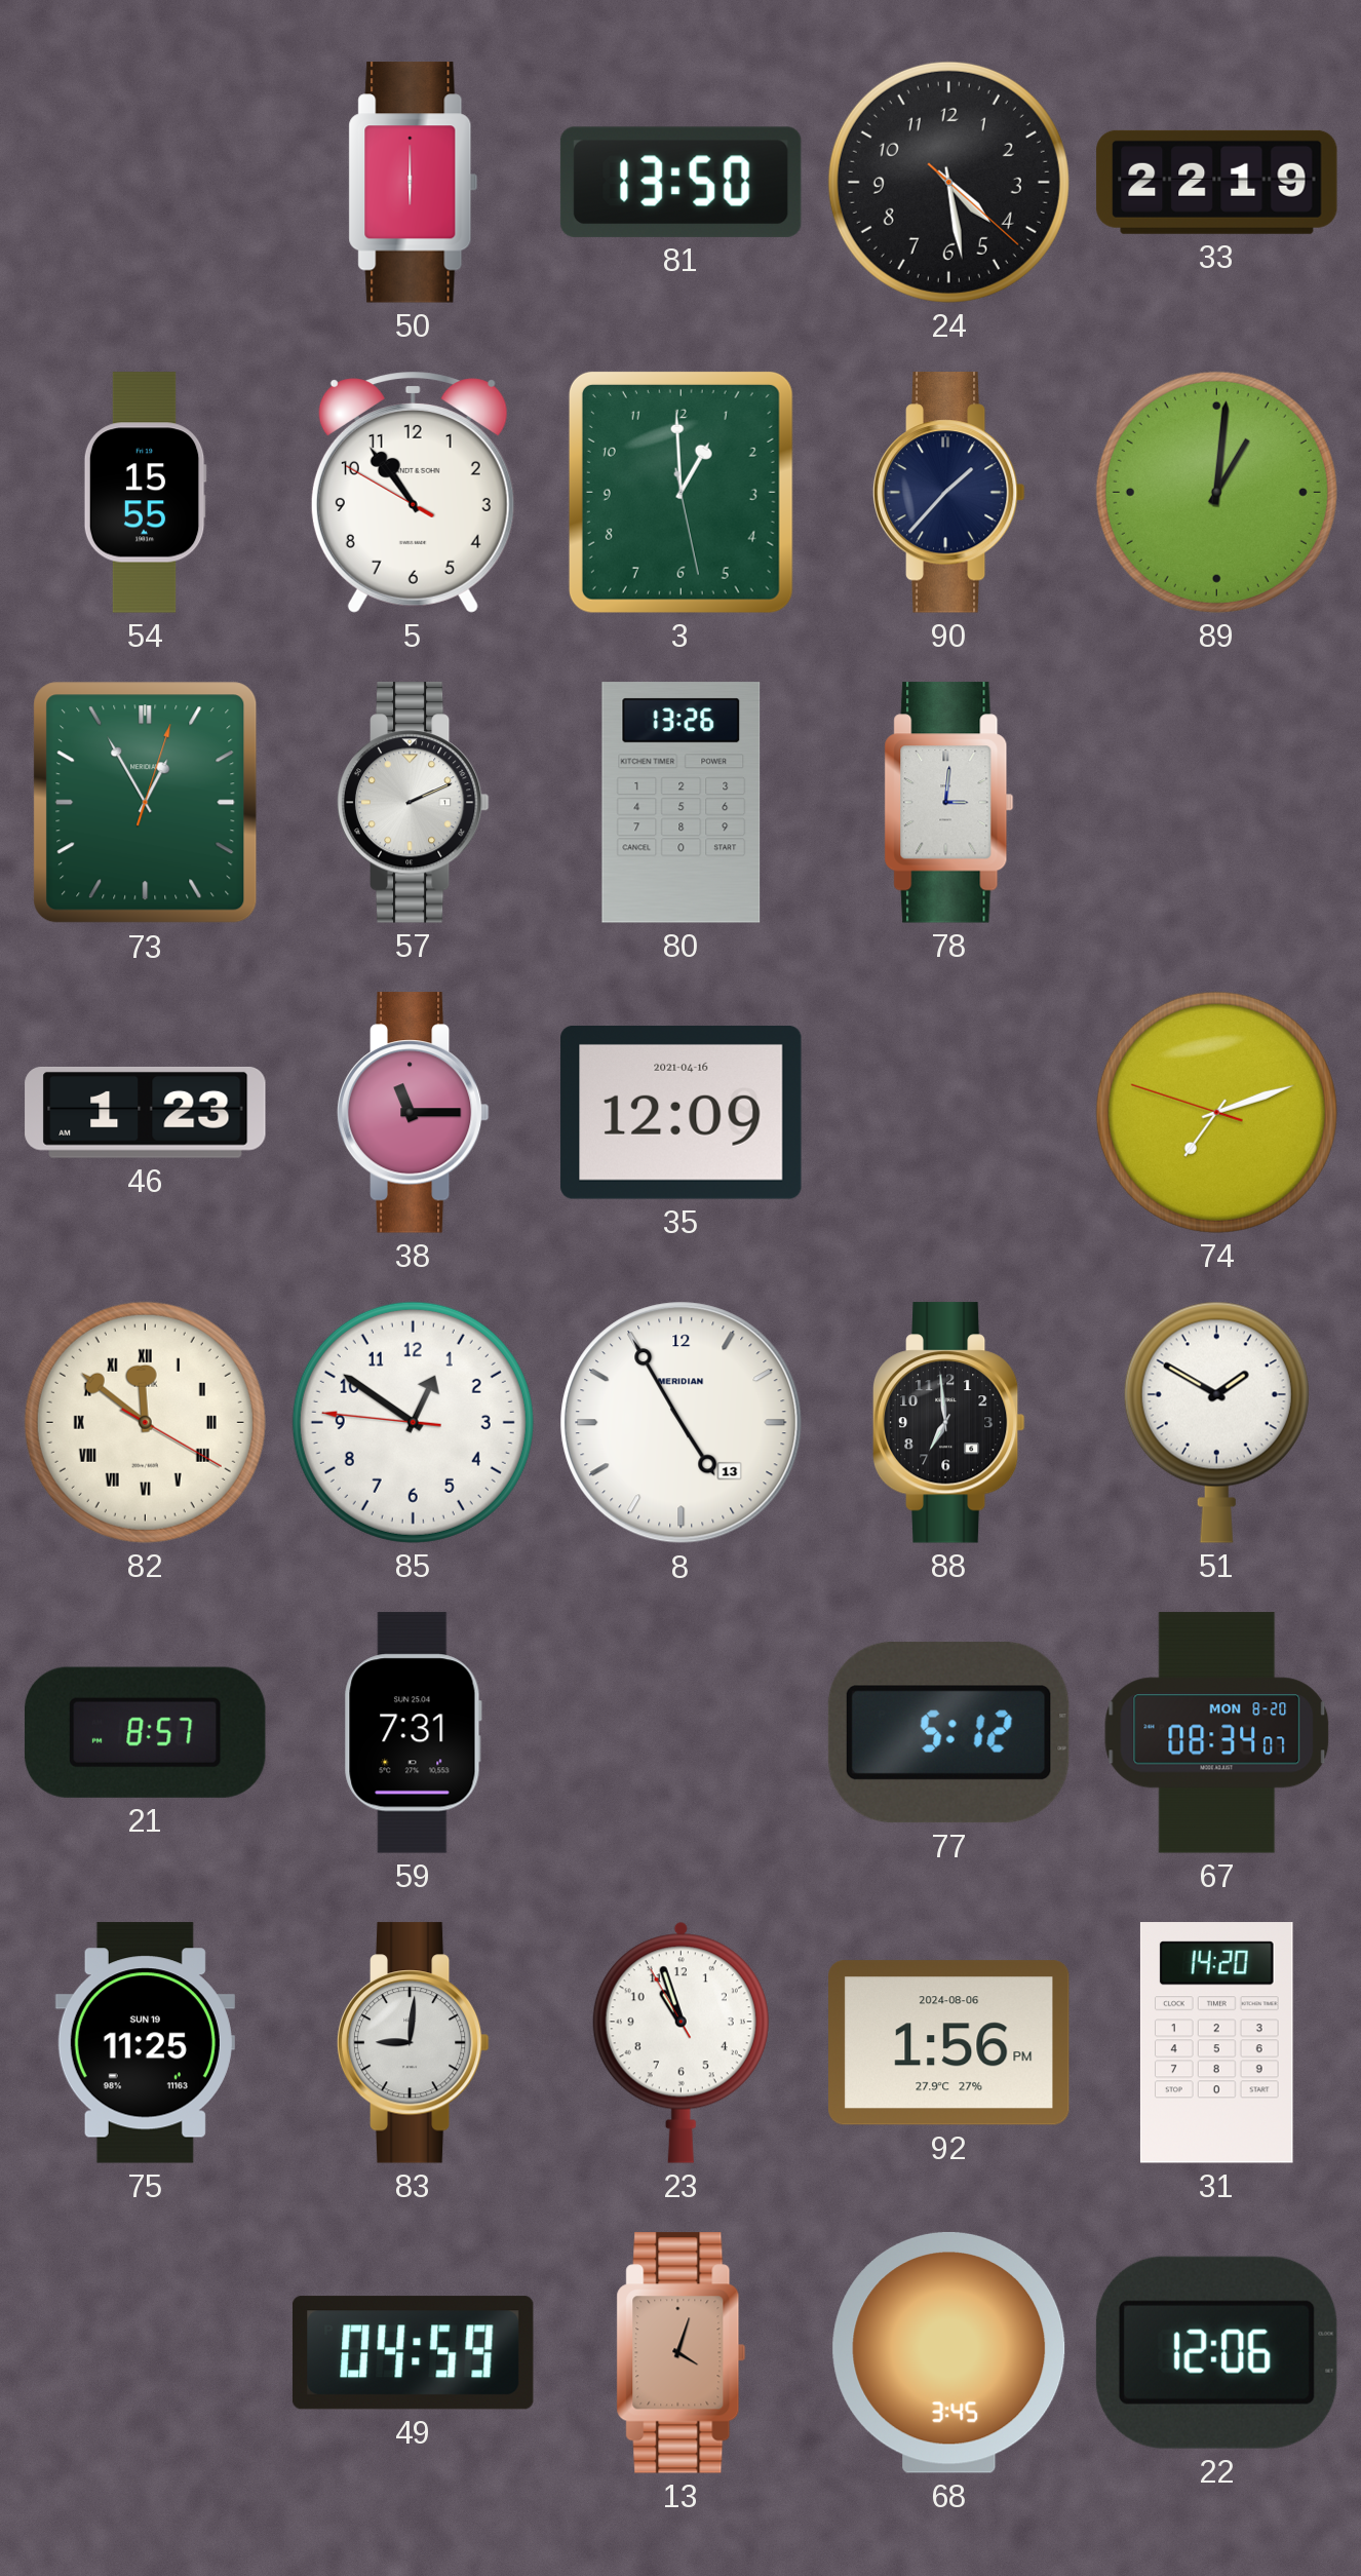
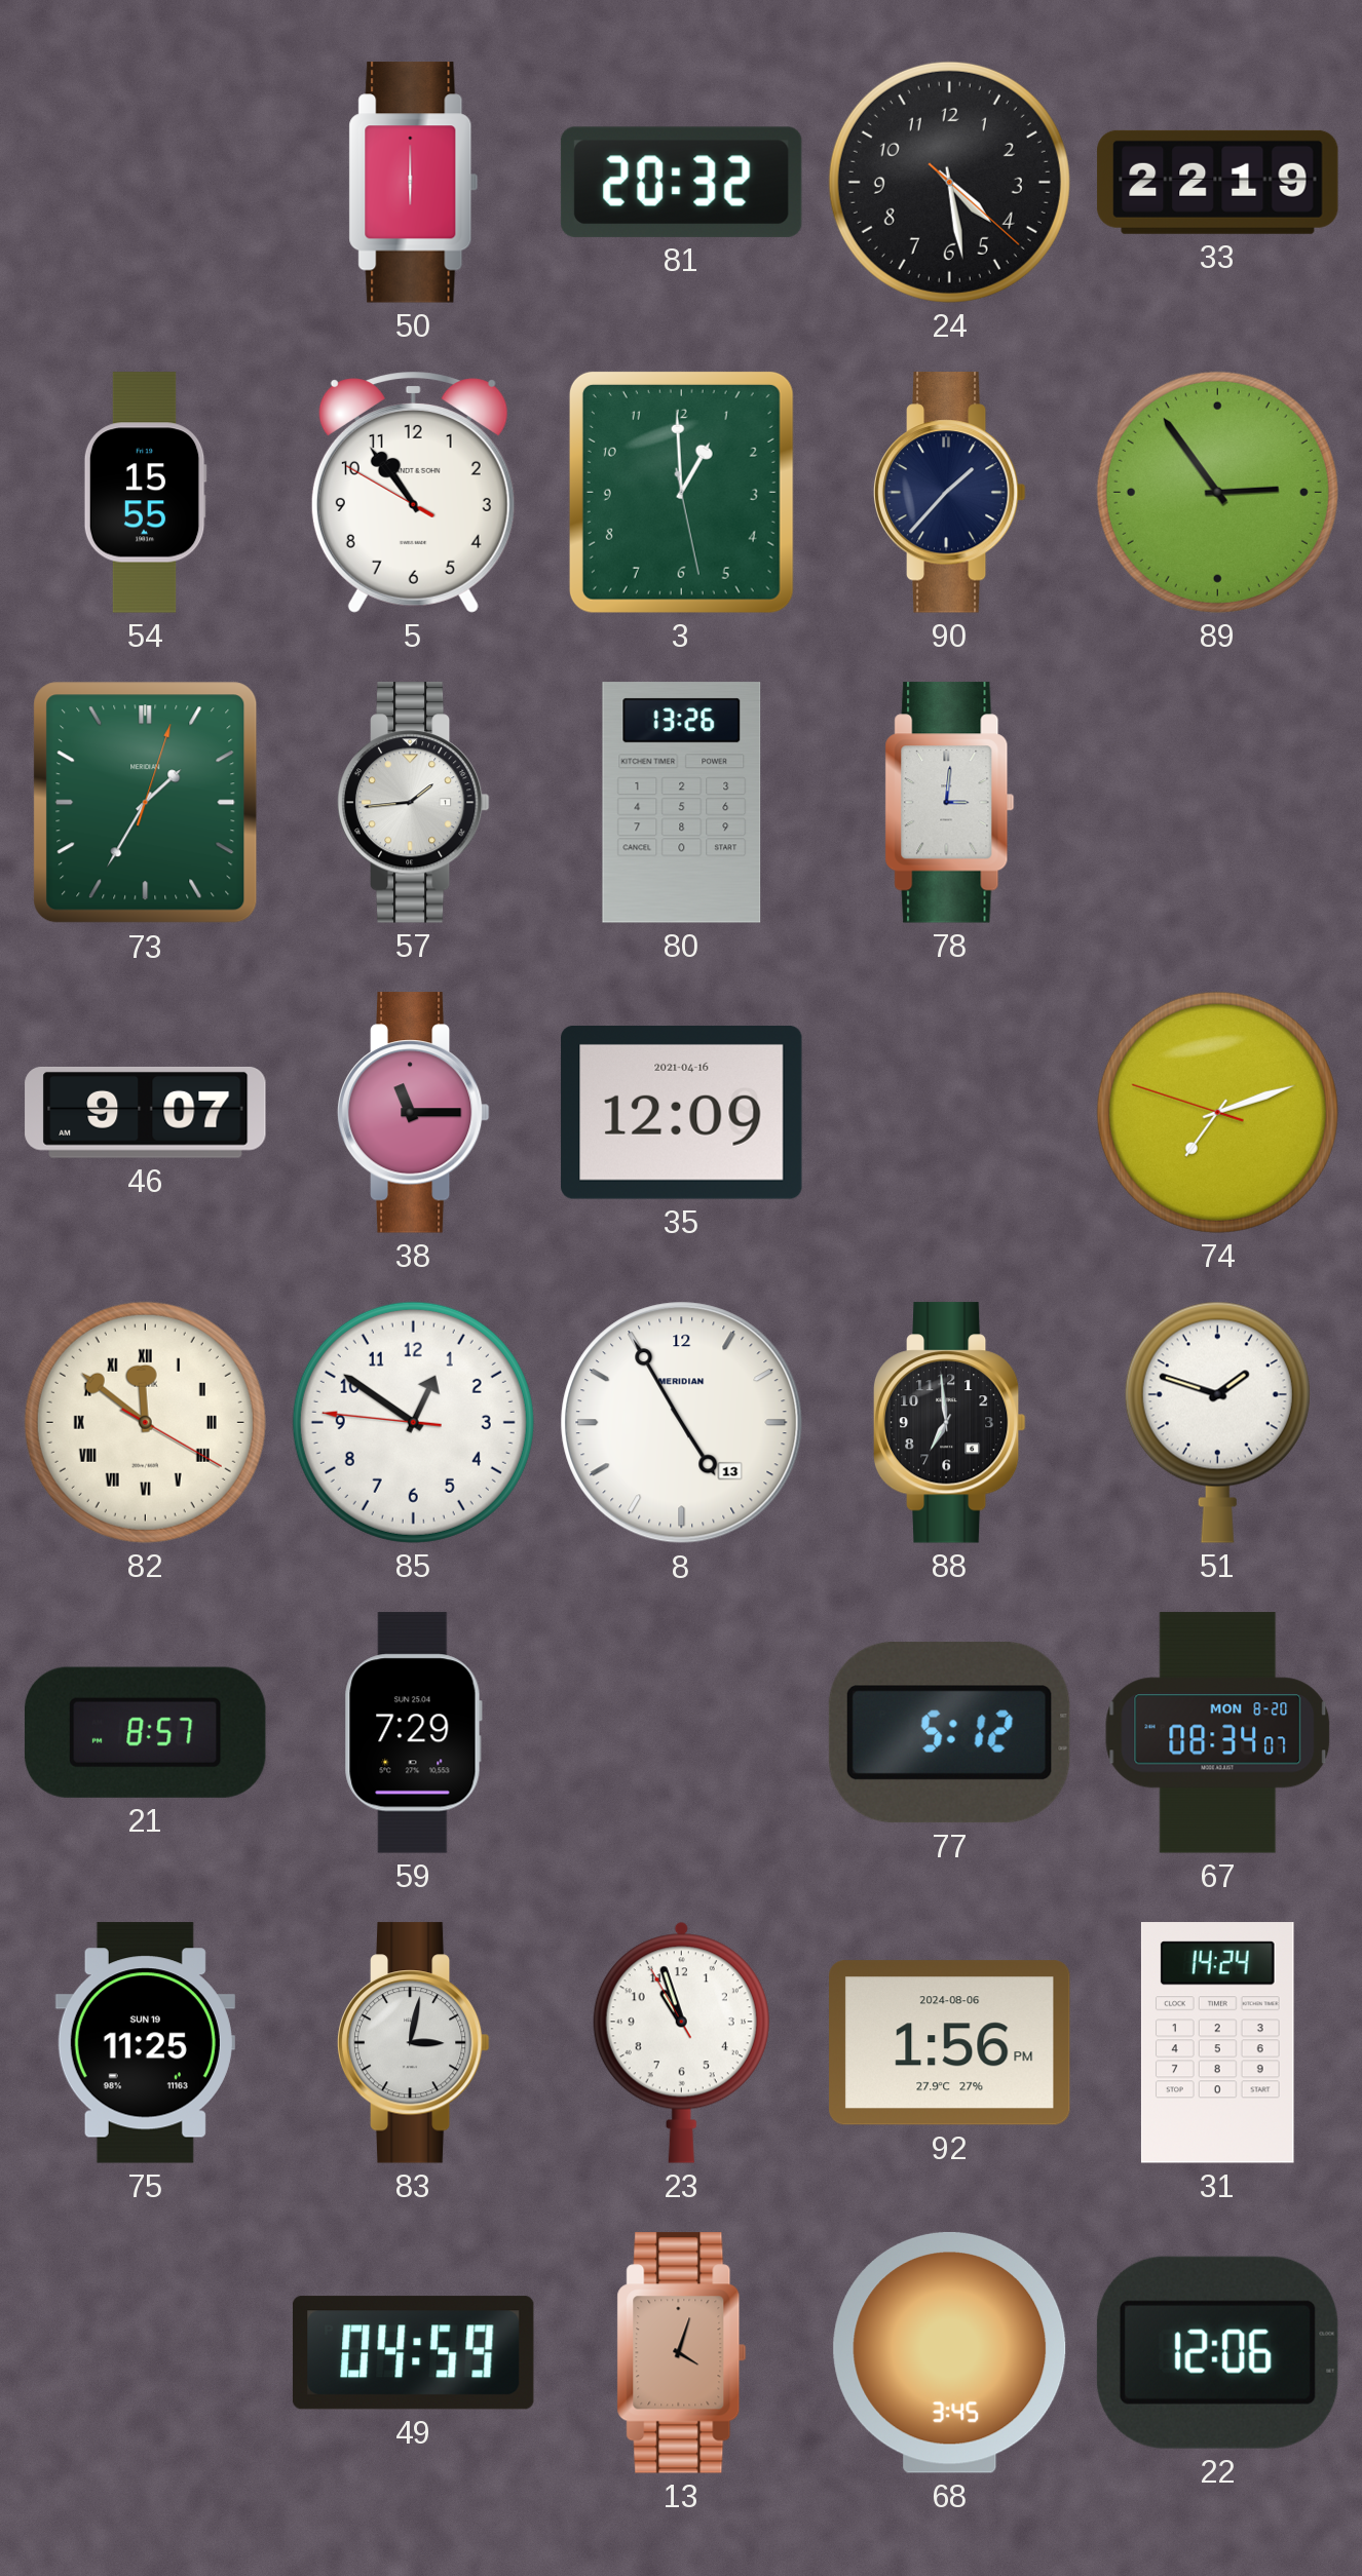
81: 13:50 -> 20:32
89: 1:01 -> 2:54
73: 12:55 -> 1:35
57: 2:11 -> 1:44
46: 1:23 -> 9:07
51: 1:50 -> 1:48
59: 7:31 -> 7:29
83: 9:01 -> 3:02
31: 14:20 -> 14:24
